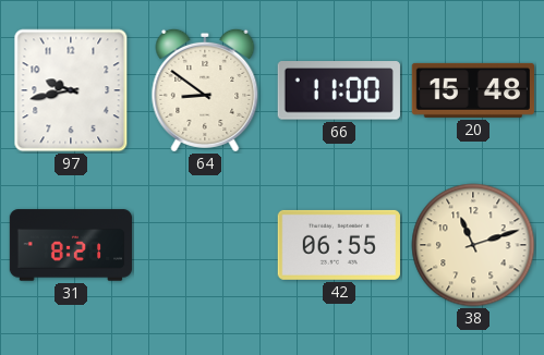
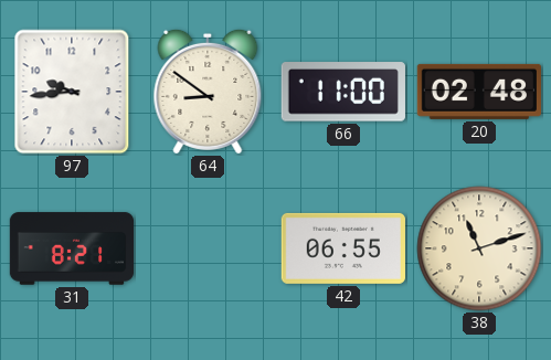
97: 9:43 -> 9:44
20: 15:48 -> 02:48
